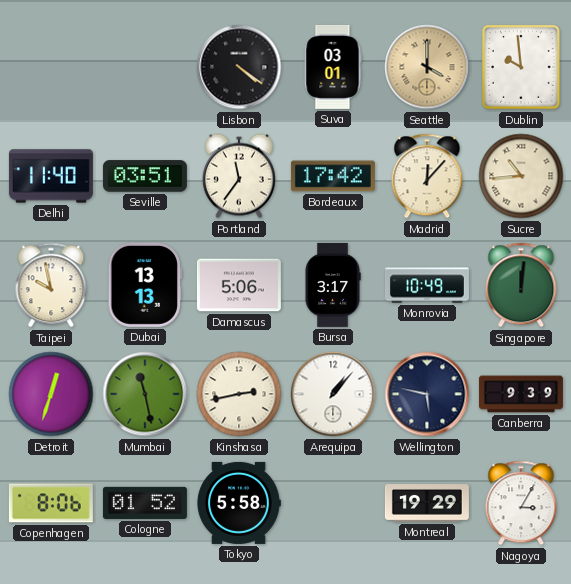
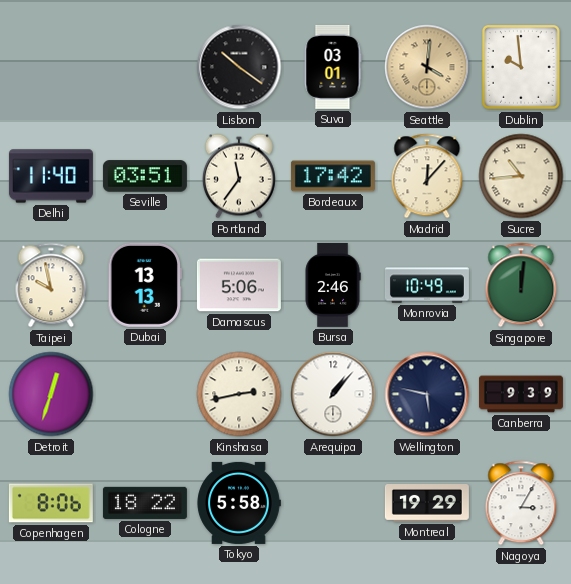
Lisbon: 4:21 -> 10:21
Seattle: 4:00 -> 4:01
Bursa: 3:17 -> 2:46
Mumbai: 11:28 -> none
Cologne: 01:52 -> 18:22
